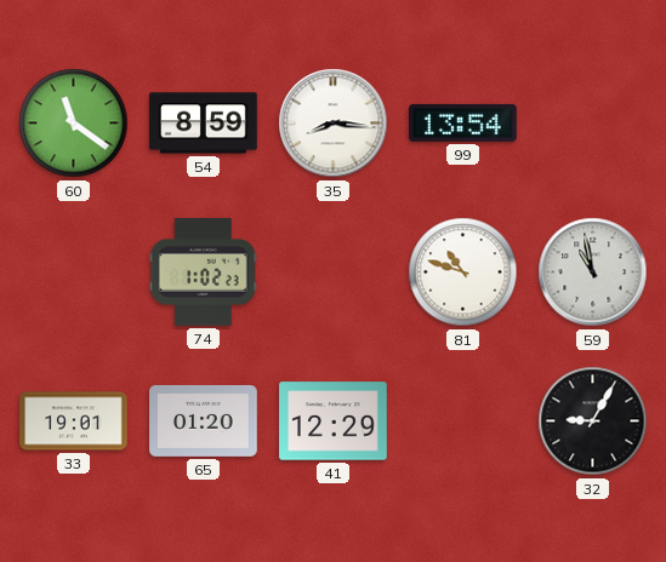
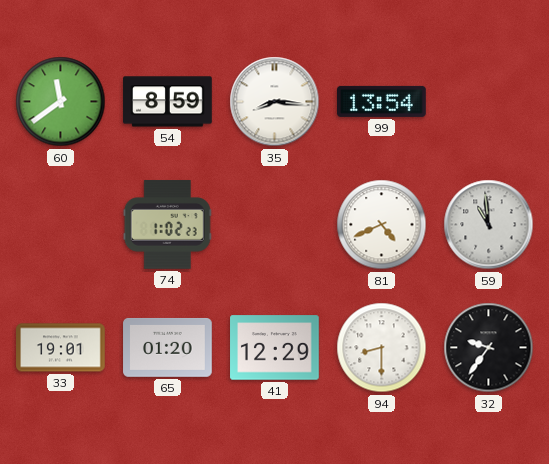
60: 11:21 -> 11:39
81: 10:48 -> 4:41
59: 10:58 -> 10:59
94: none -> 8:30
32: 9:05 -> 9:36
